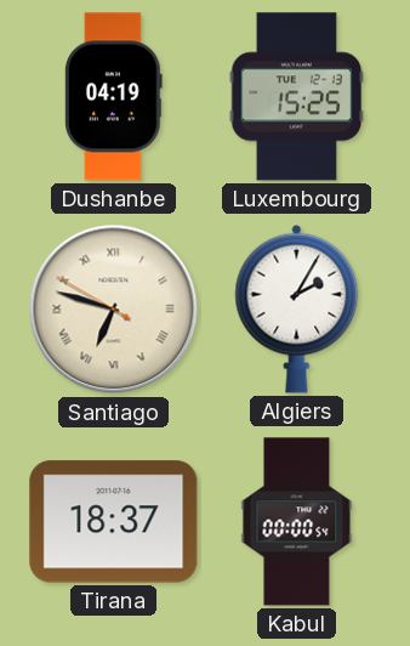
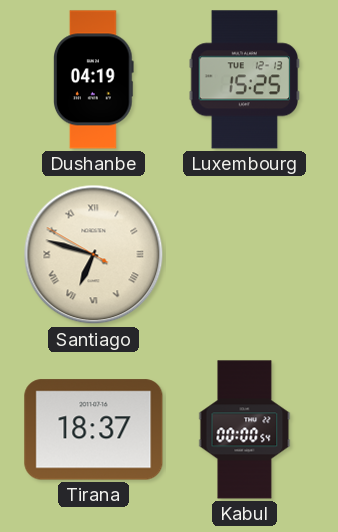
Algiers: 2:05 -> none
